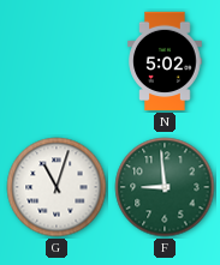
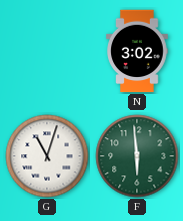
N: 5:02 -> 3:02
F: 8:59 -> 5:59
